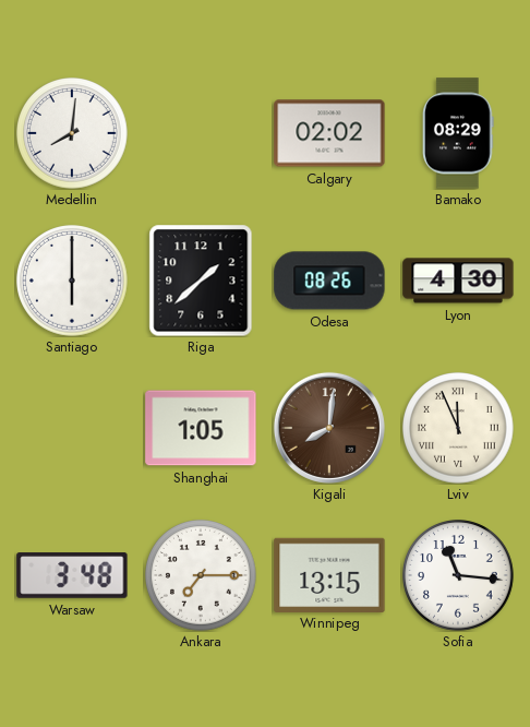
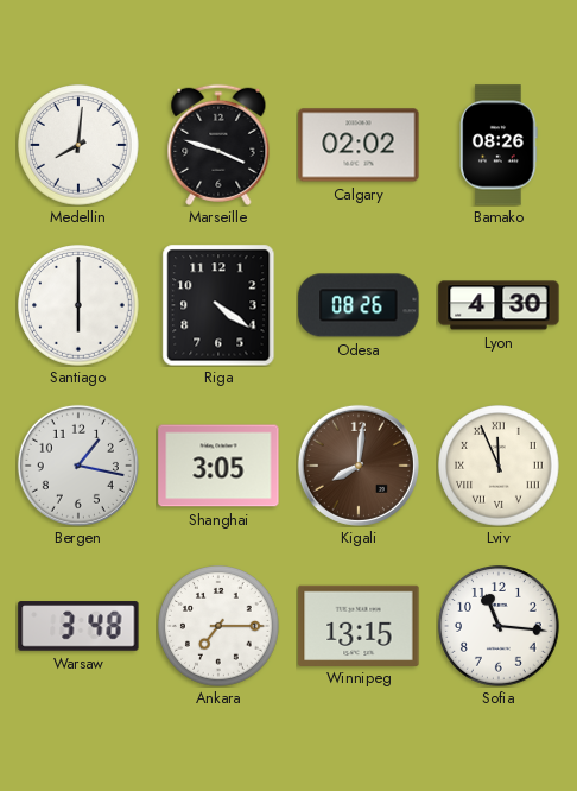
Marseille: none -> 3:48
Bamako: 08:29 -> 08:26
Riga: 1:38 -> 4:21
Bergen: none -> 1:17
Shanghai: 1:05 -> 3:05
